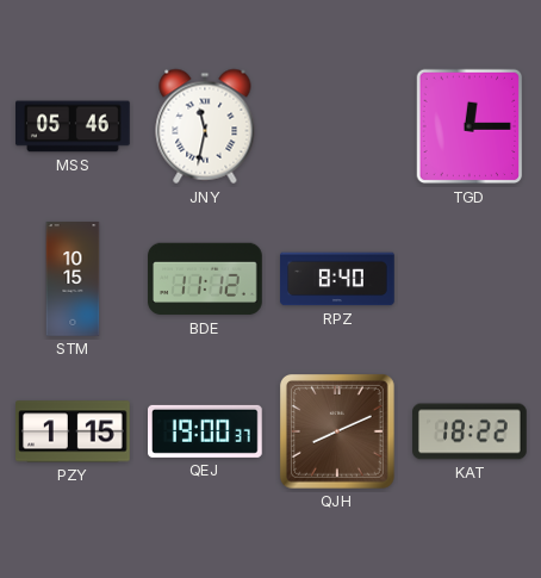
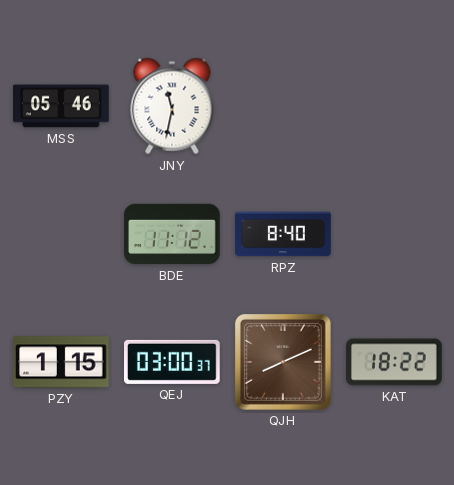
TGD: 12:15 -> none
STM: 10:15 -> none
QEJ: 19:00 -> 03:00
